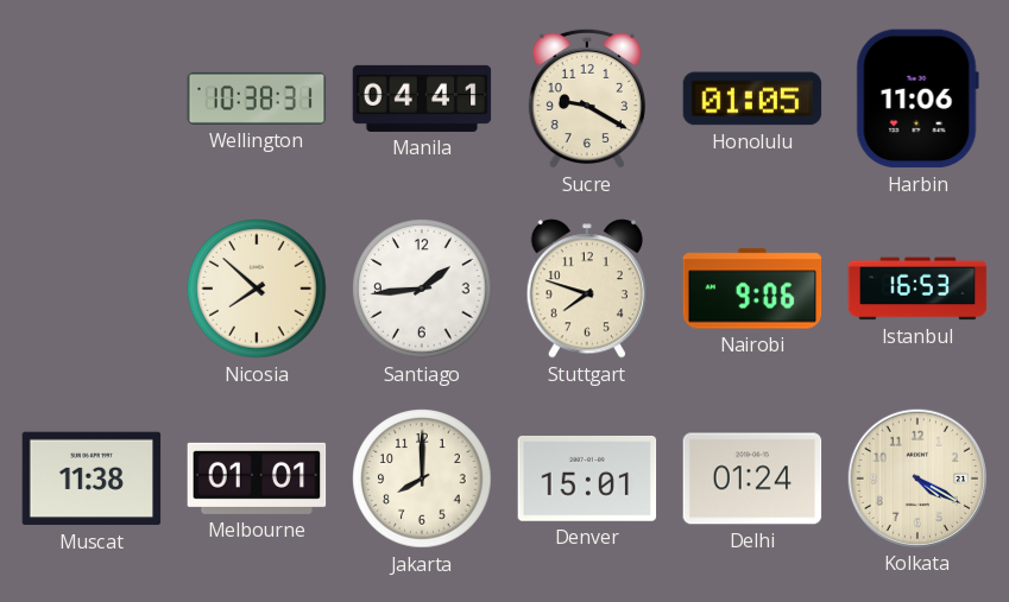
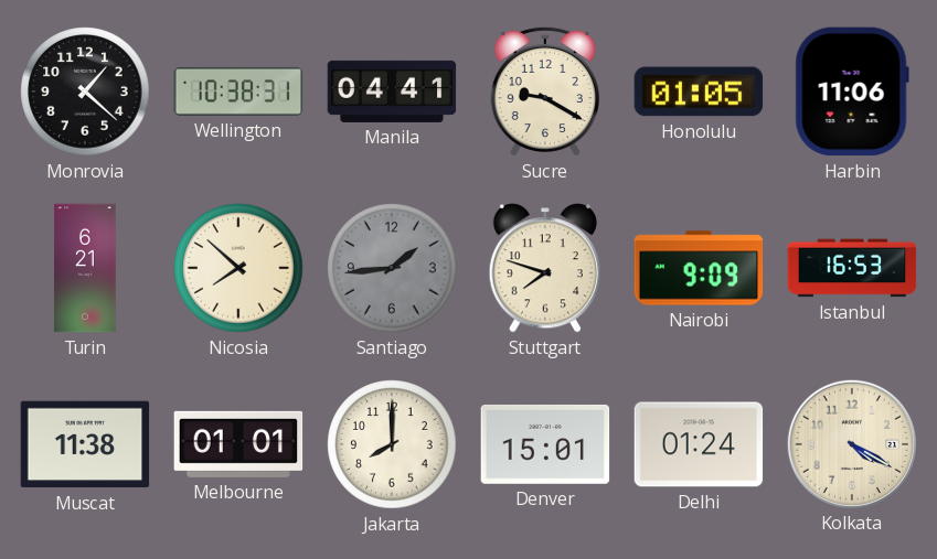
Monrovia: none -> 1:22
Turin: none -> 6:21
Santiago dial: white -> grey
Nairobi: 9:06 -> 9:09
